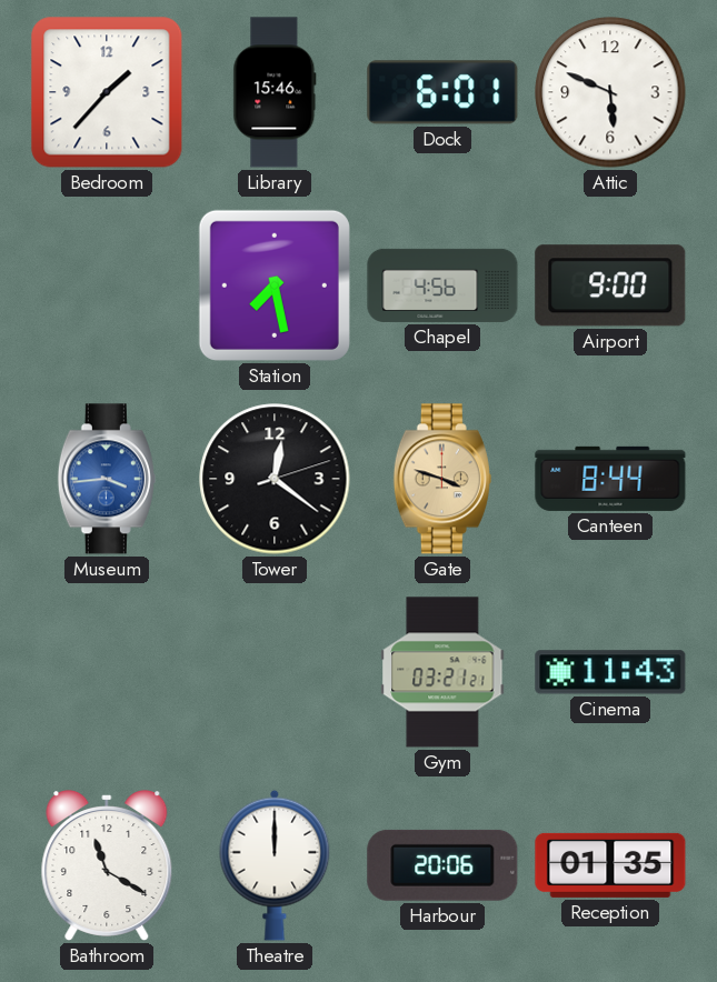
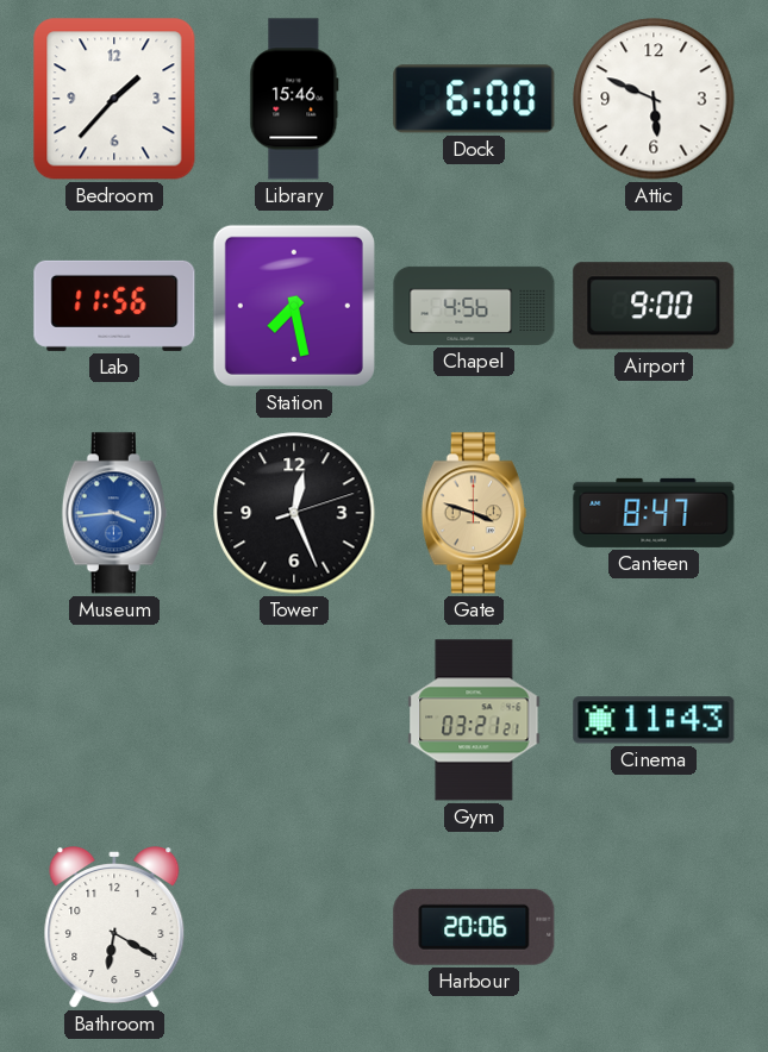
Dock: 6:01 -> 6:00
Lab: none -> 11:56
Tower: 12:21 -> 12:26
Canteen: 8:44 -> 8:47
Bathroom: 11:20 -> 6:20
Theatre: 12:00 -> none
Reception: 01:35 -> none
